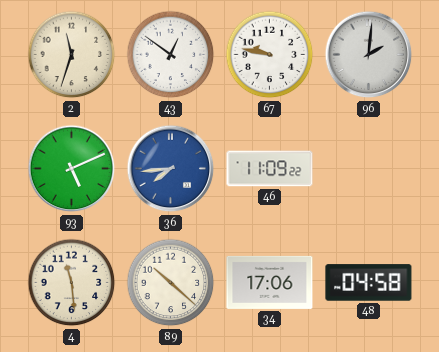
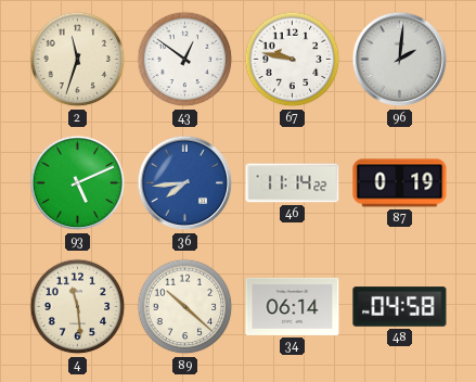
46: 11:09 -> 11:14
87: none -> 0:19
34: 17:06 -> 06:14
